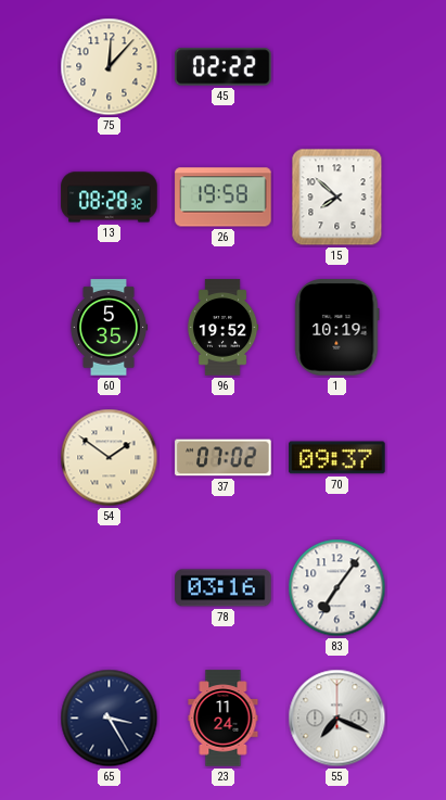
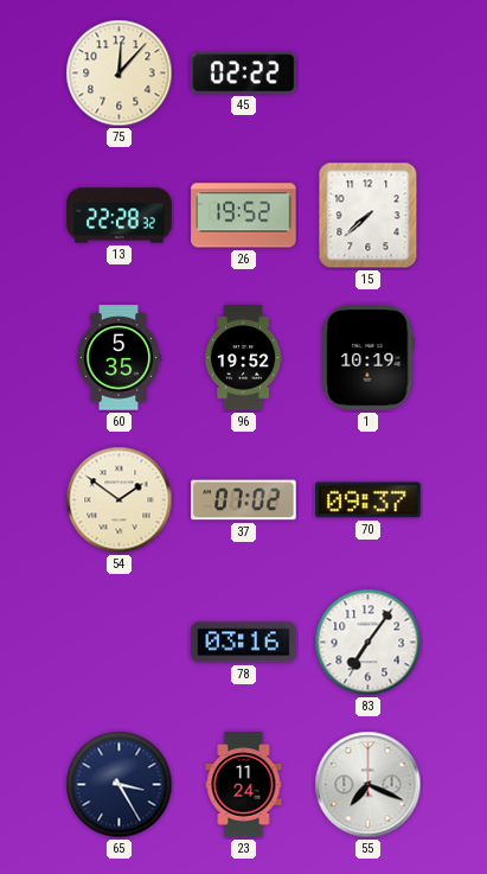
13: 08:28 -> 22:28
26: 19:58 -> 19:52
15: 7:52 -> 7:38
